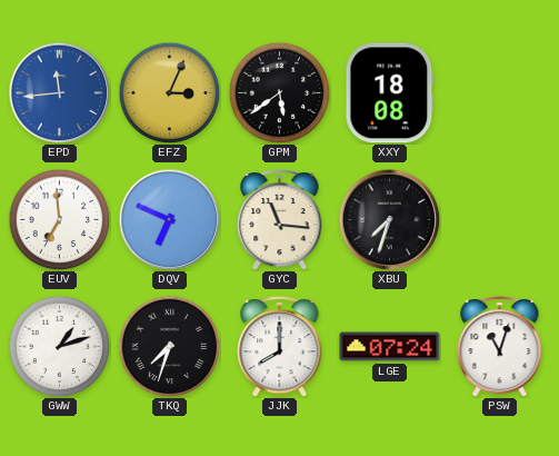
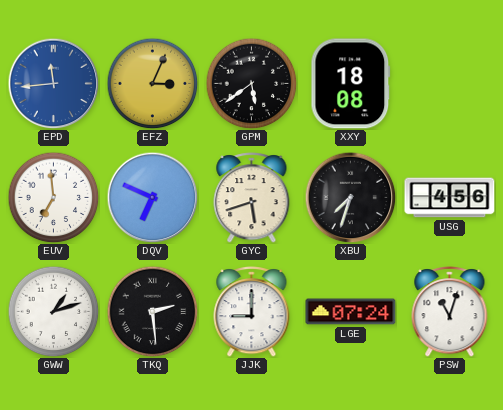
GYC: 11:16 -> 5:42
USG: none -> 4:56
TKQ: 7:33 -> 2:29
JJK: 8:00 -> 9:00
